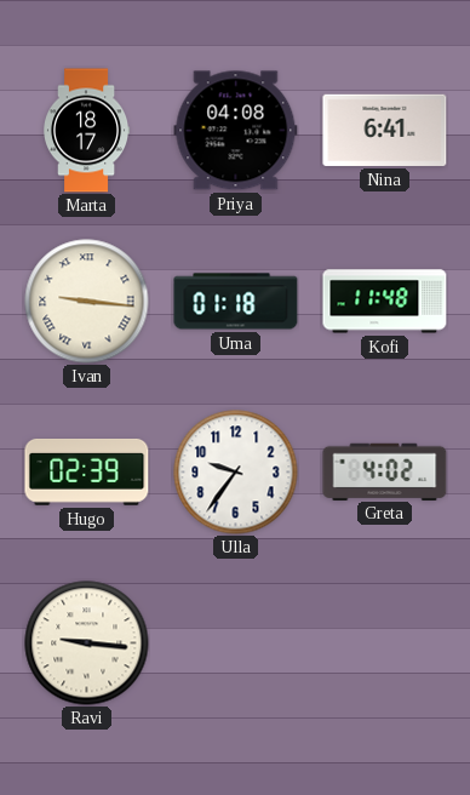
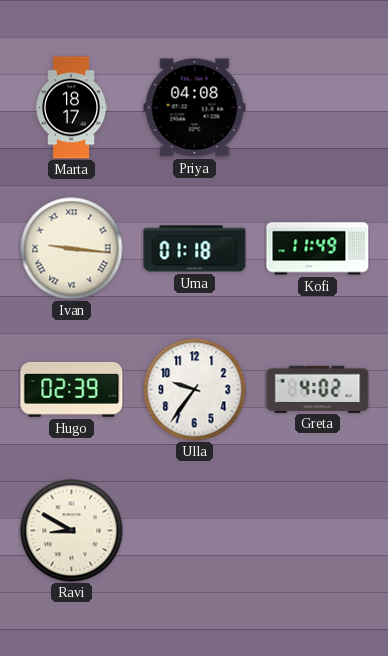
Nina: 6:41 -> none
Kofi: 11:48 -> 11:49
Ravi: 9:16 -> 8:50
